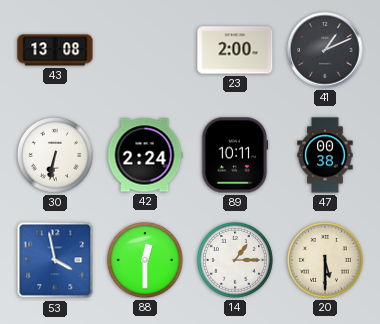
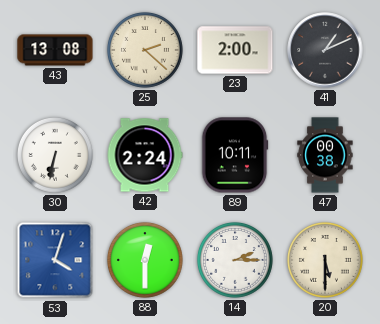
25: none -> 2:22
53: 3:58 -> 4:03
14: 1:15 -> 2:15
